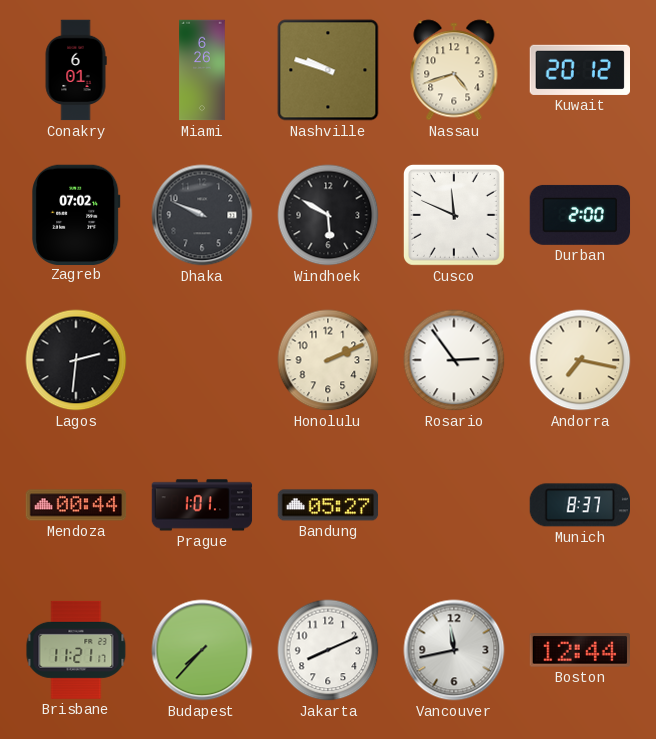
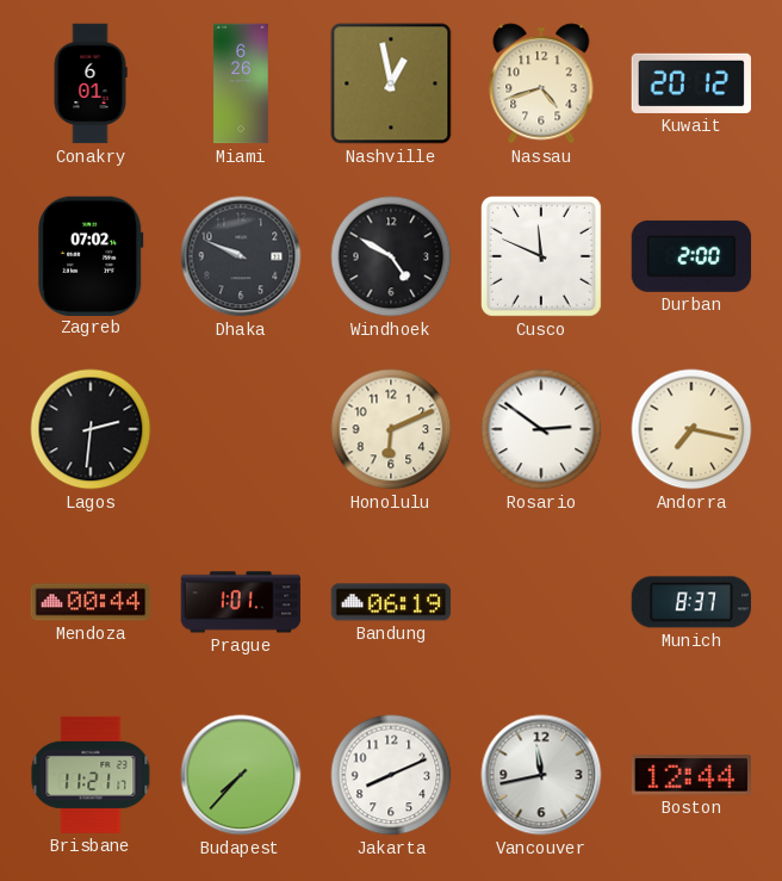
Nashville: 9:48 -> 12:58
Windhoek: 5:50 -> 4:50
Honolulu: 2:11 -> 6:11
Rosario: 2:54 -> 2:51
Bandung: 05:27 -> 06:19
